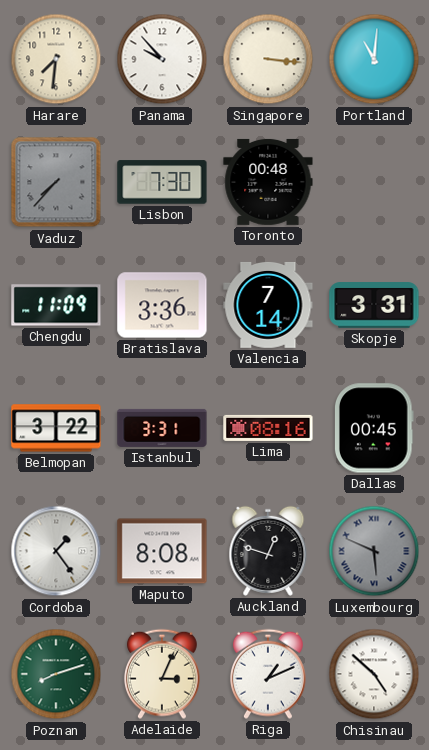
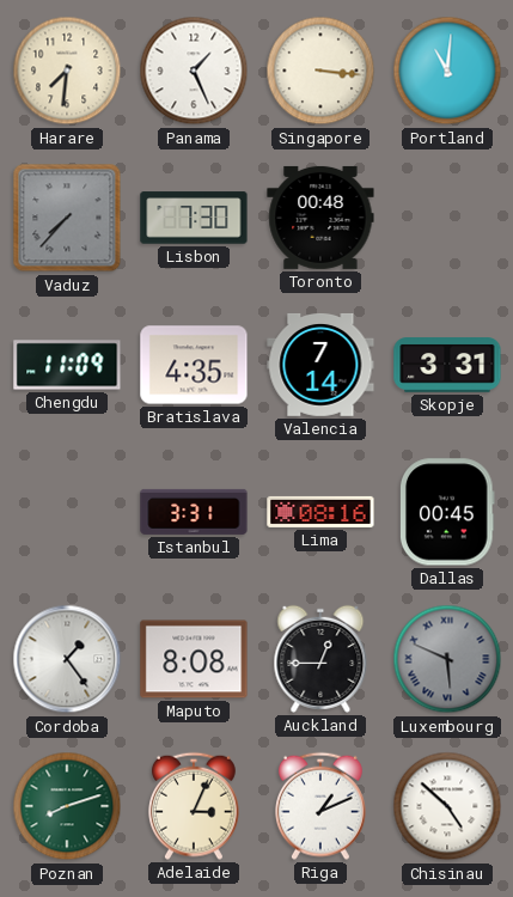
Panama: 9:53 -> 1:26
Bratislava: 3:36 -> 4:35
Belmopan: 3:22 -> none
Auckland: 12:48 -> 12:45
